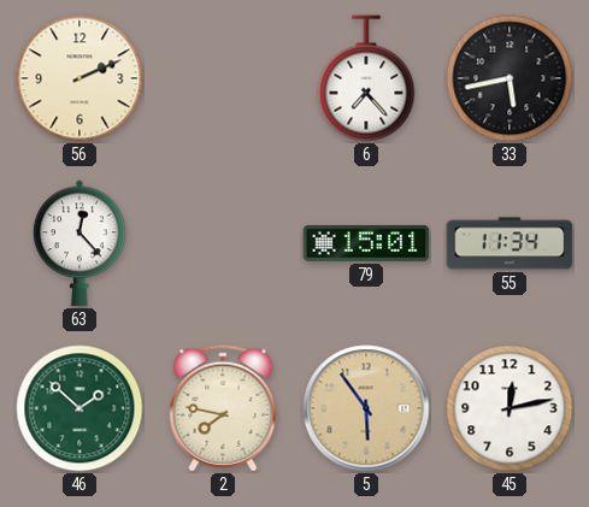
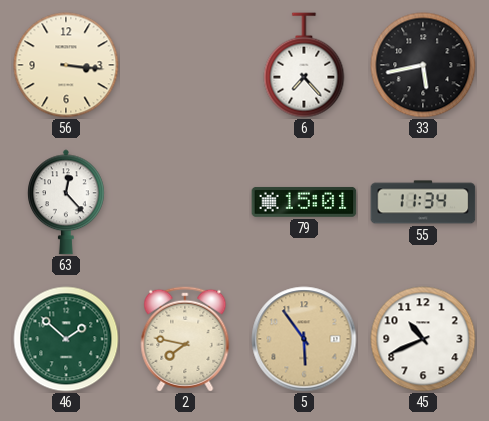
56: 2:11 -> 3:16
45: 12:13 -> 10:41
